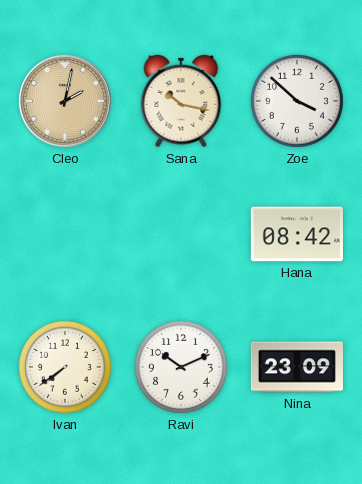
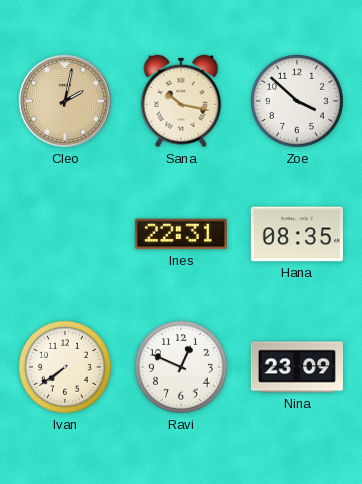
Ines: none -> 22:31
Hana: 08:42 -> 08:35
Ravi: 10:11 -> 12:49
